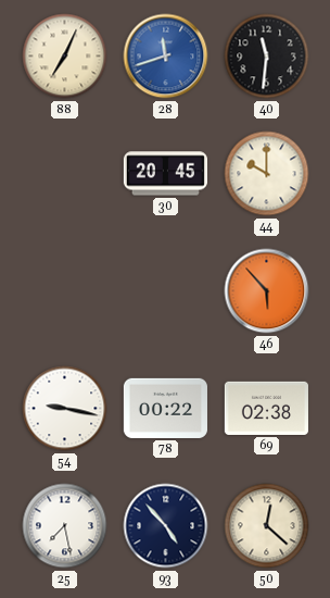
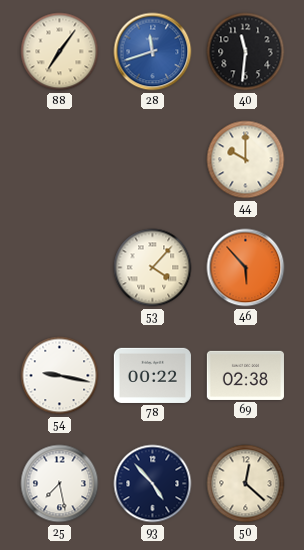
88: 7:04 -> 7:06
30: 20:45 -> none
53: none -> 4:07
